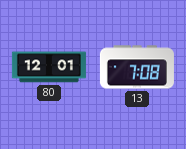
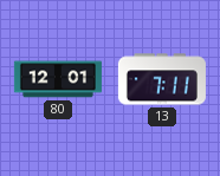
13: 7:08 -> 7:11
